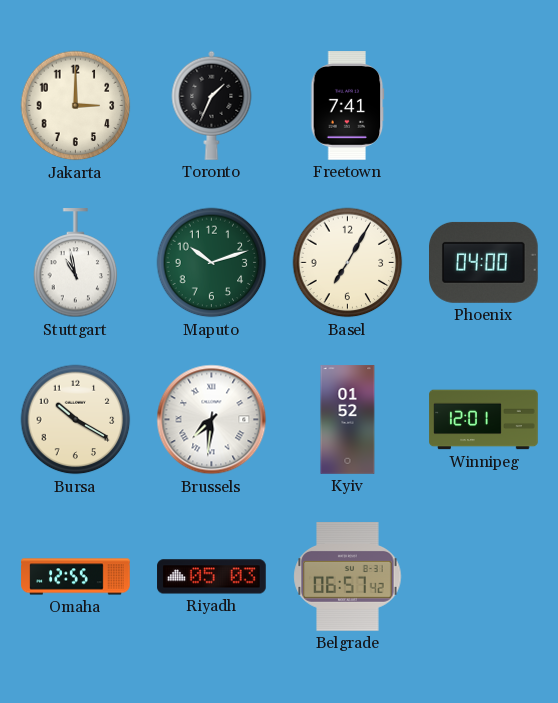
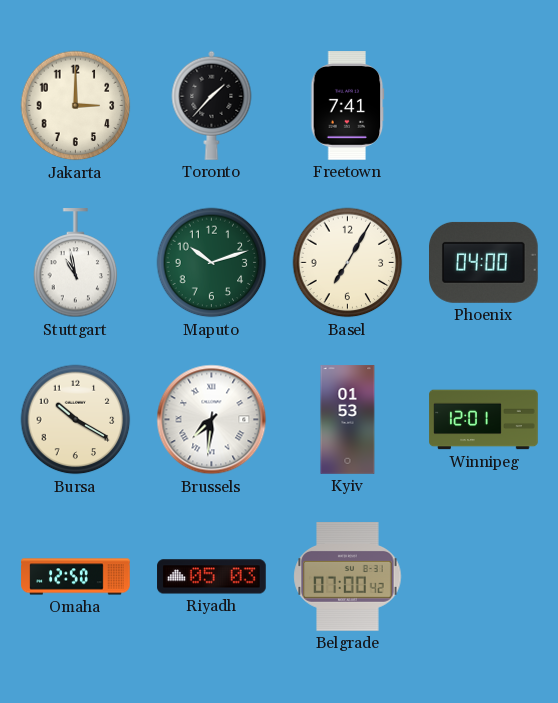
Toronto: 1:34 -> 1:37
Kyiv: 01:52 -> 01:53
Omaha: 12:55 -> 12:50
Belgrade: 06:57 -> 07:00
